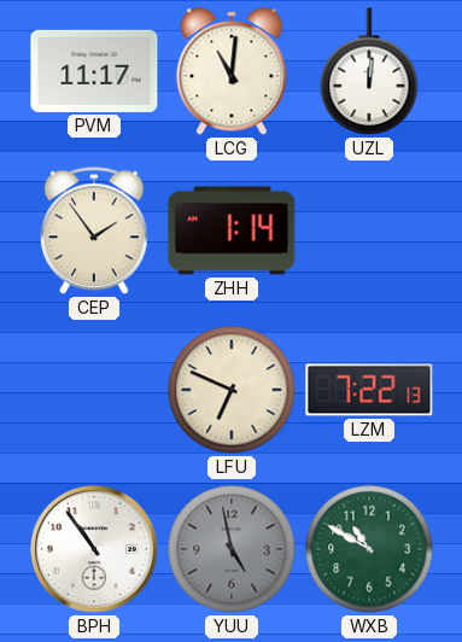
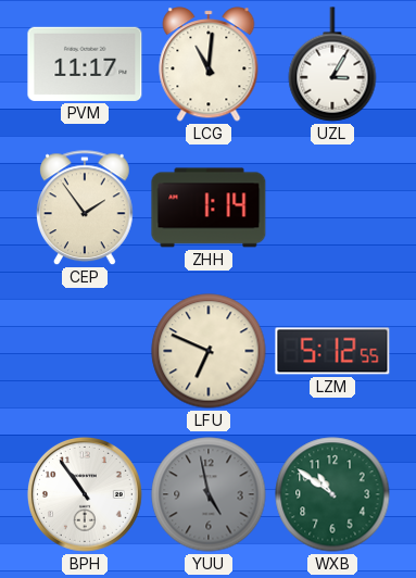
UZL: 12:01 -> 3:05
LZM: 7:22 -> 5:12
WXB: 10:50 -> 10:51
